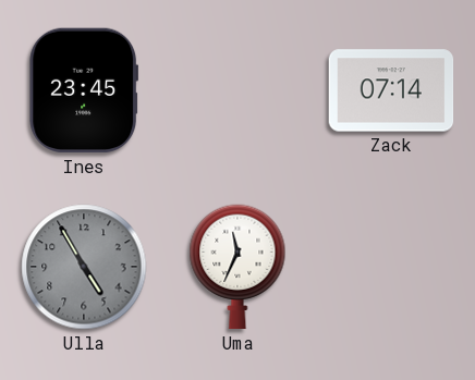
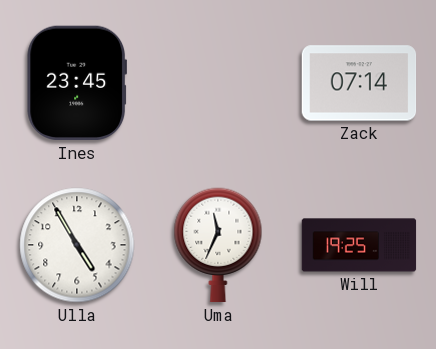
Ulla dial: grey -> white
Will: none -> 19:25
